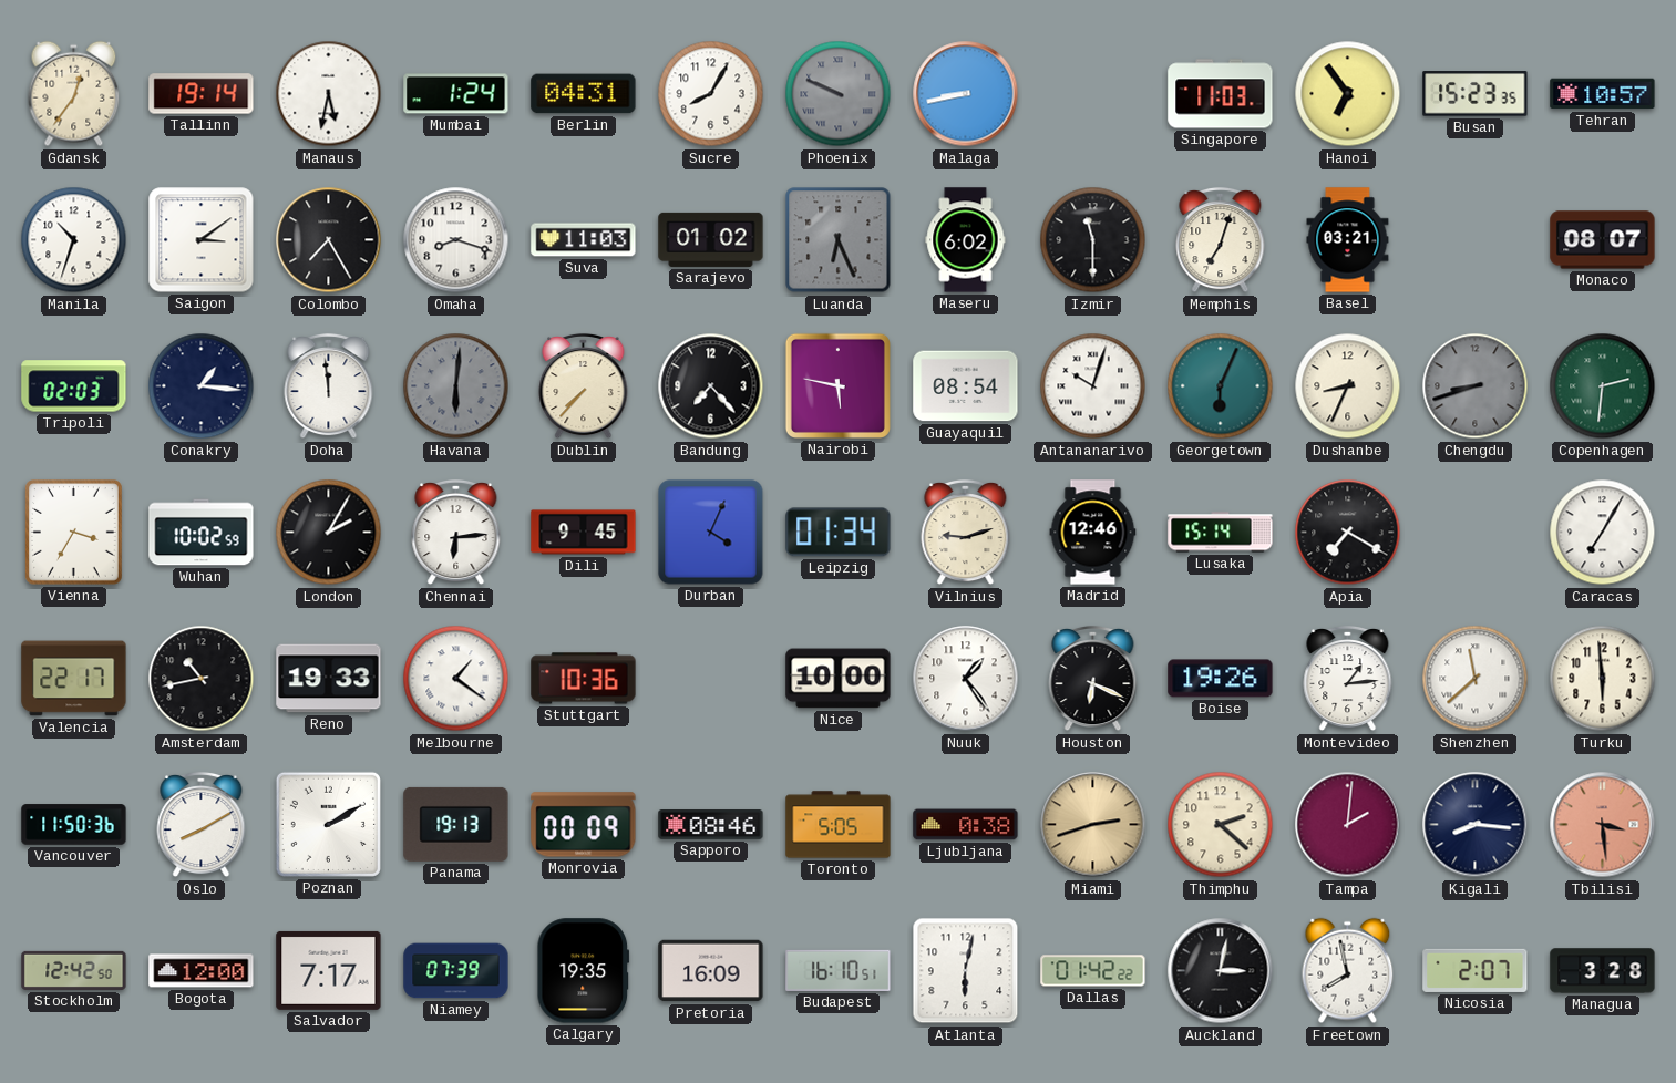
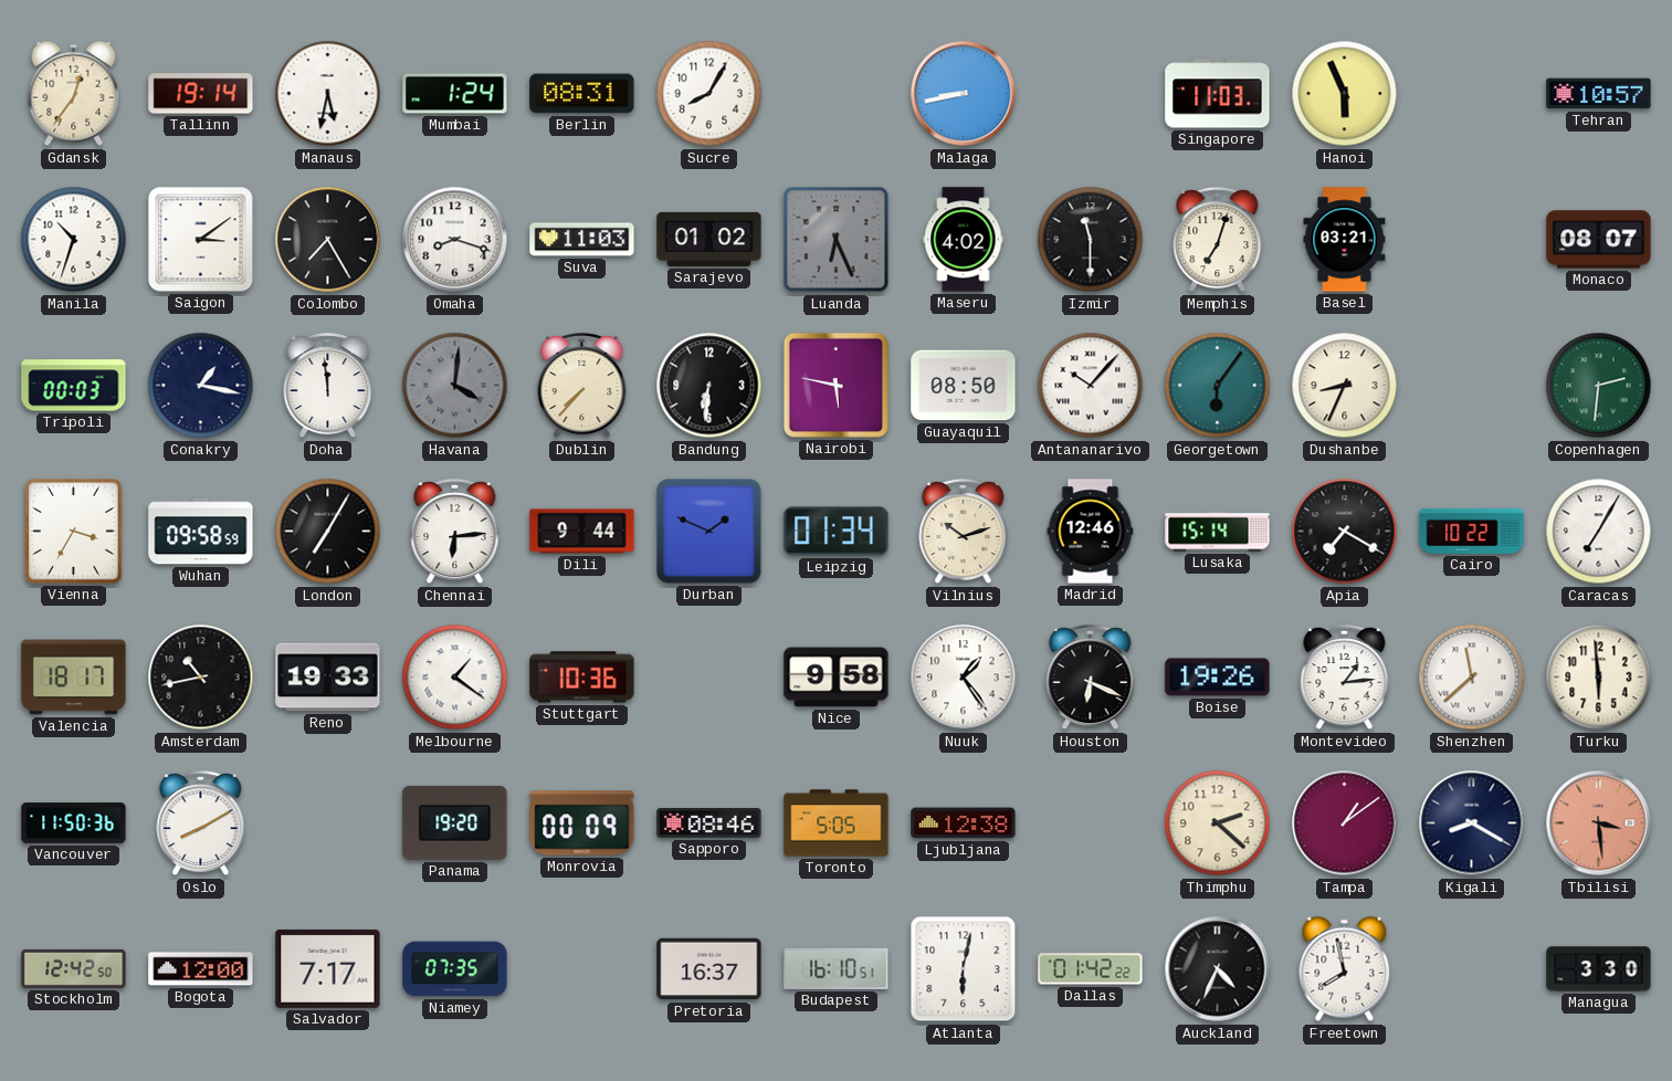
Berlin: 04:31 -> 08:31
Phoenix: 9:49 -> none
Hanoi: 6:54 -> 5:56
Busan: 15:23 -> none
Maseru: 6:02 -> 4:02
Tripoli: 02:03 -> 00:03
Conakry: 1:16 -> 1:17
Havana: 6:01 -> 4:01
Bandung: 7:23 -> 6:31
Guayaquil: 08:54 -> 08:50
Antananarivo: 10:03 -> 10:07
Georgetown: 6:04 -> 6:06
Chengdu: 8:42 -> none
Wuhan: 10:02 -> 09:58
London: 2:05 -> 7:05
Dili: 9:45 -> 9:44
Durban: 4:04 -> 1:49
Vilnius: 9:12 -> 10:12
Cairo: none -> 10:22
Valencia: 22:17 -> 18:17
Nice: 10:00 -> 9:58
Poznan: 2:10 -> none
Panama: 19:13 -> 19:20
Ljubljana: 0:38 -> 12:38
Miami: 2:42 -> none
Tampa: 2:01 -> 1:09
Kigali: 8:16 -> 8:20
Niamey: 07:39 -> 07:35
Calgary: 19:35 -> none
Pretoria: 16:09 -> 16:37
Auckland: 3:02 -> 4:34
Nicosia: 2:07 -> none
Managua: 3:28 -> 3:30
